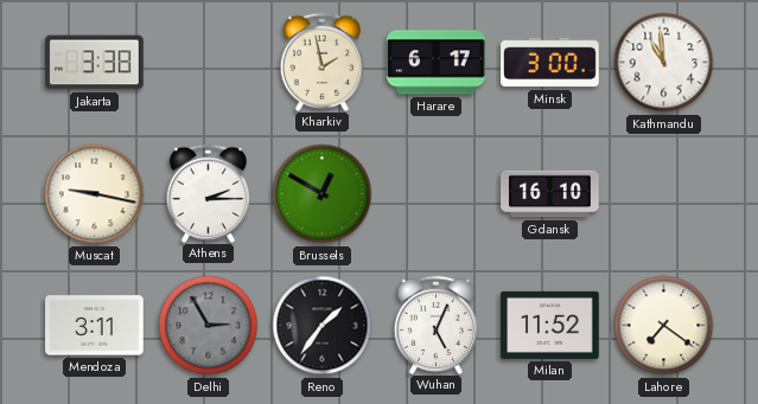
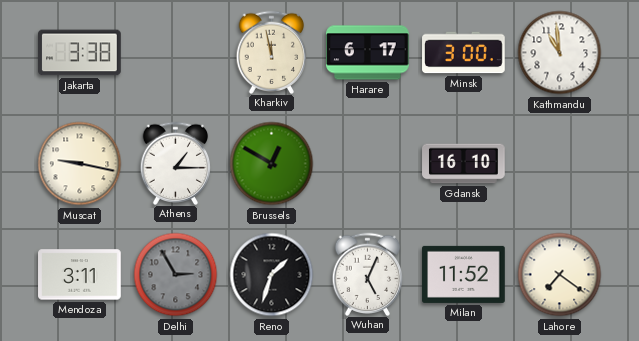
Kharkiv: 1:58 -> 11:58
Athens: 2:15 -> 1:15
Reno: 1:36 -> 1:33
